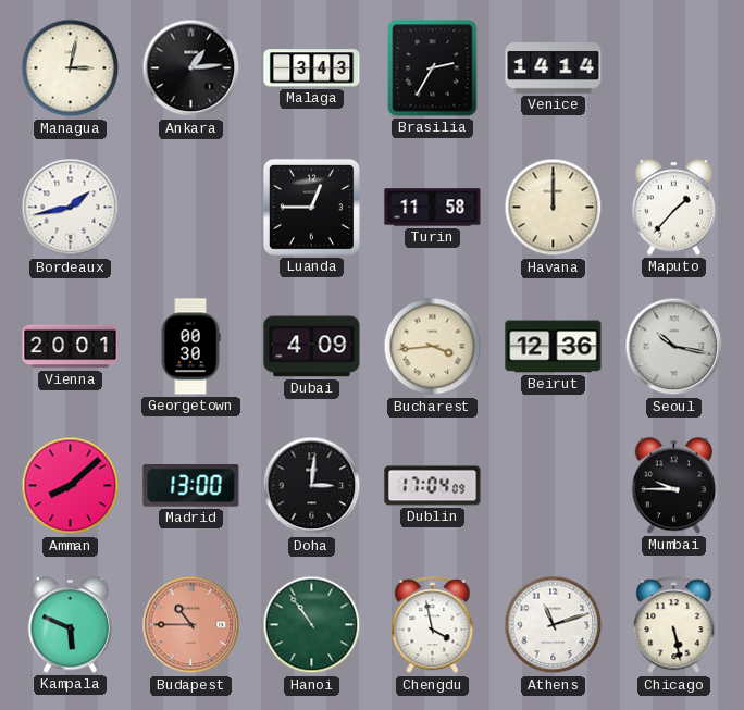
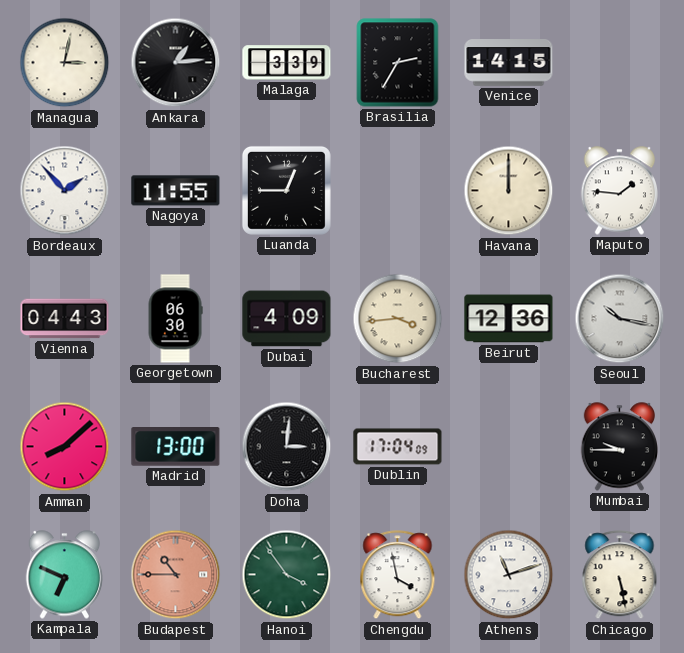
Malaga: 3:43 -> 3:39
Venice: 14:14 -> 14:15
Bordeaux: 1:43 -> 1:53
Nagoya: none -> 11:55
Turin: 11:58 -> none
Maputo: 1:37 -> 1:46
Vienna: 20:01 -> 04:43
Georgetown: 00:30 -> 06:30
Kampala: 5:49 -> 6:49
Hanoi: 10:54 -> 3:54
